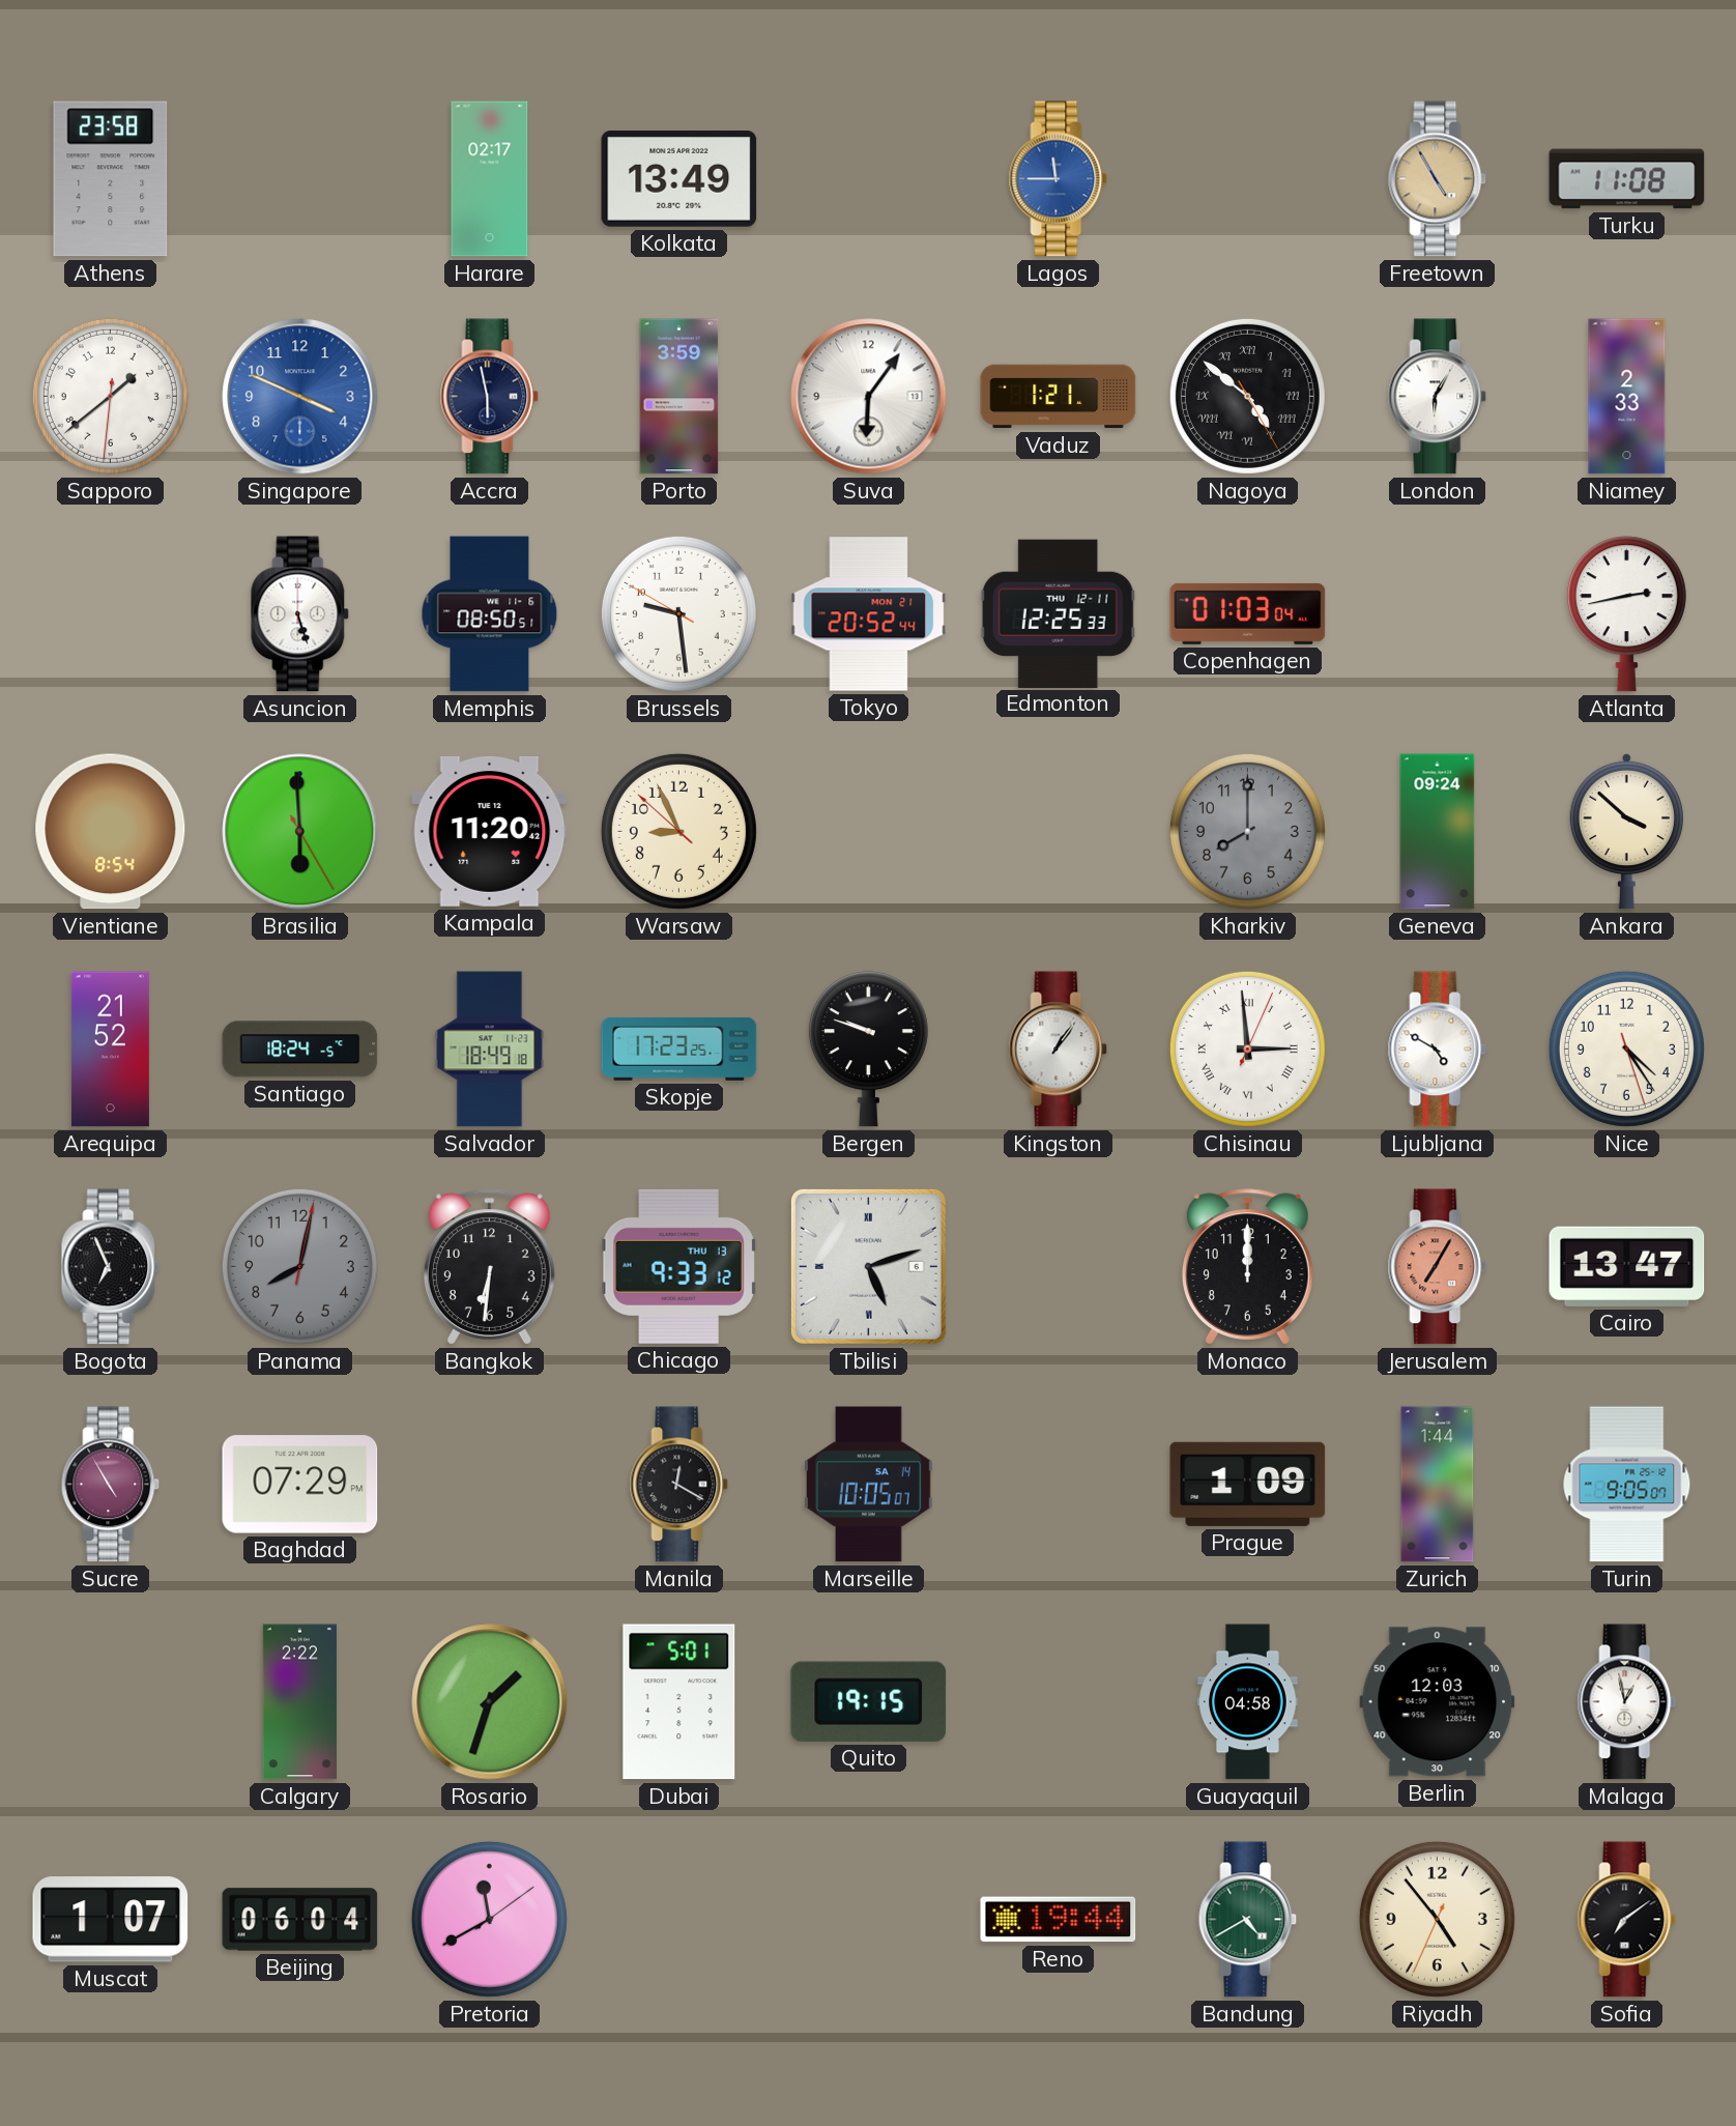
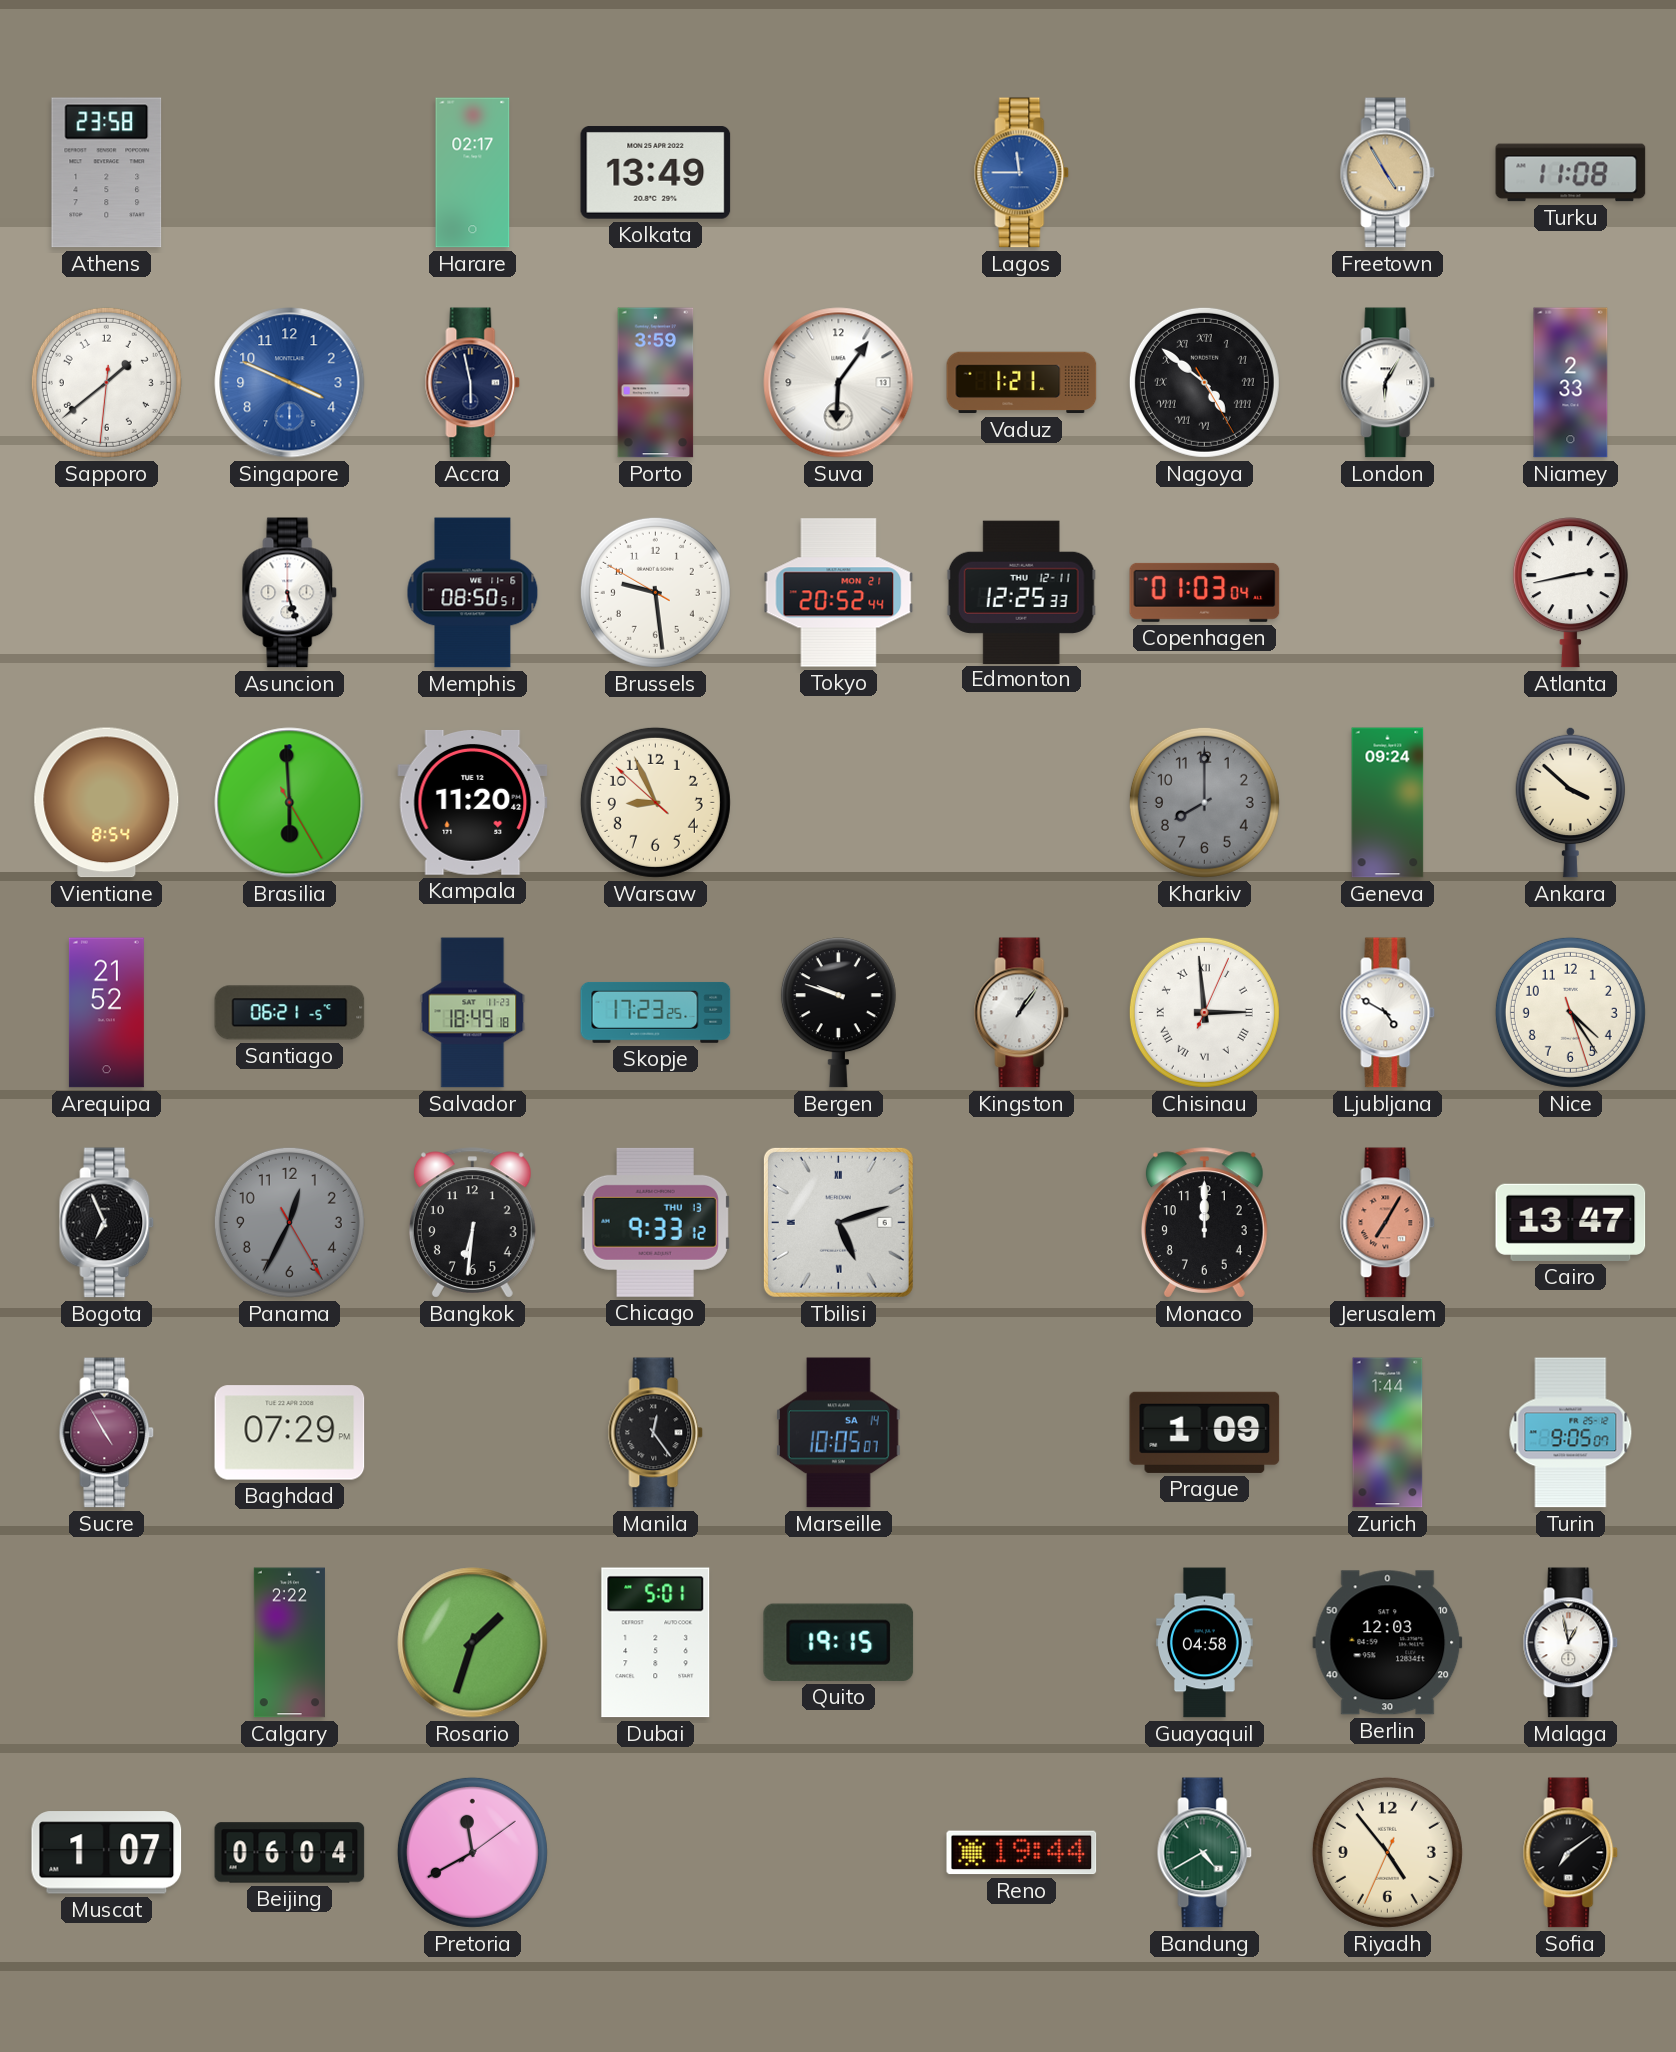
Santiago: 18:24 -> 06:21
Panama: 8:02 -> 12:34
Manila: 12:20 -> 12:24
